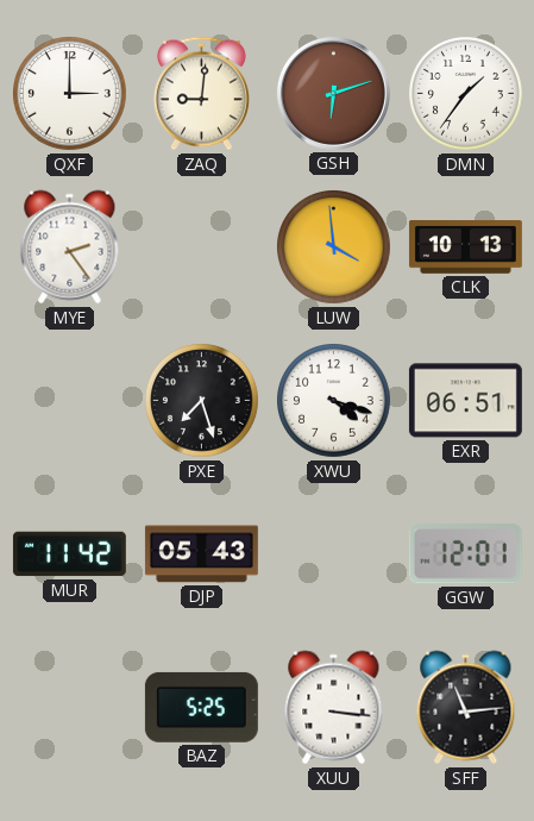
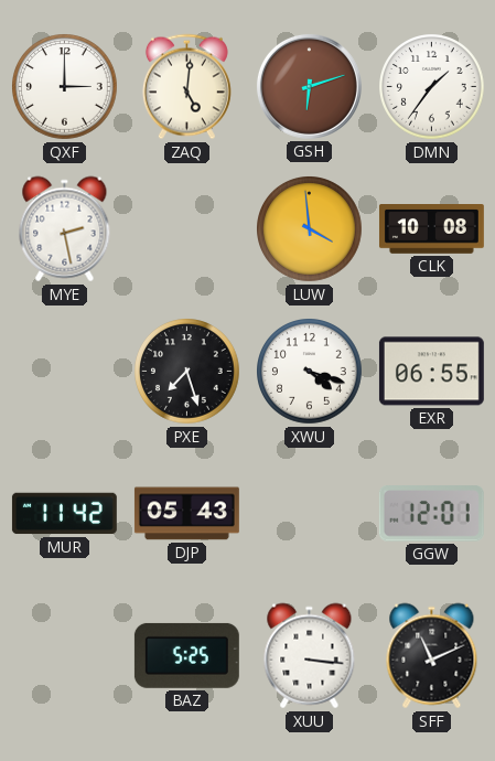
ZAQ: 9:01 -> 5:01
MYE: 2:24 -> 2:28
CLK: 10:13 -> 10:08
EXR: 06:51 -> 06:55
SFF: 11:14 -> 11:11
